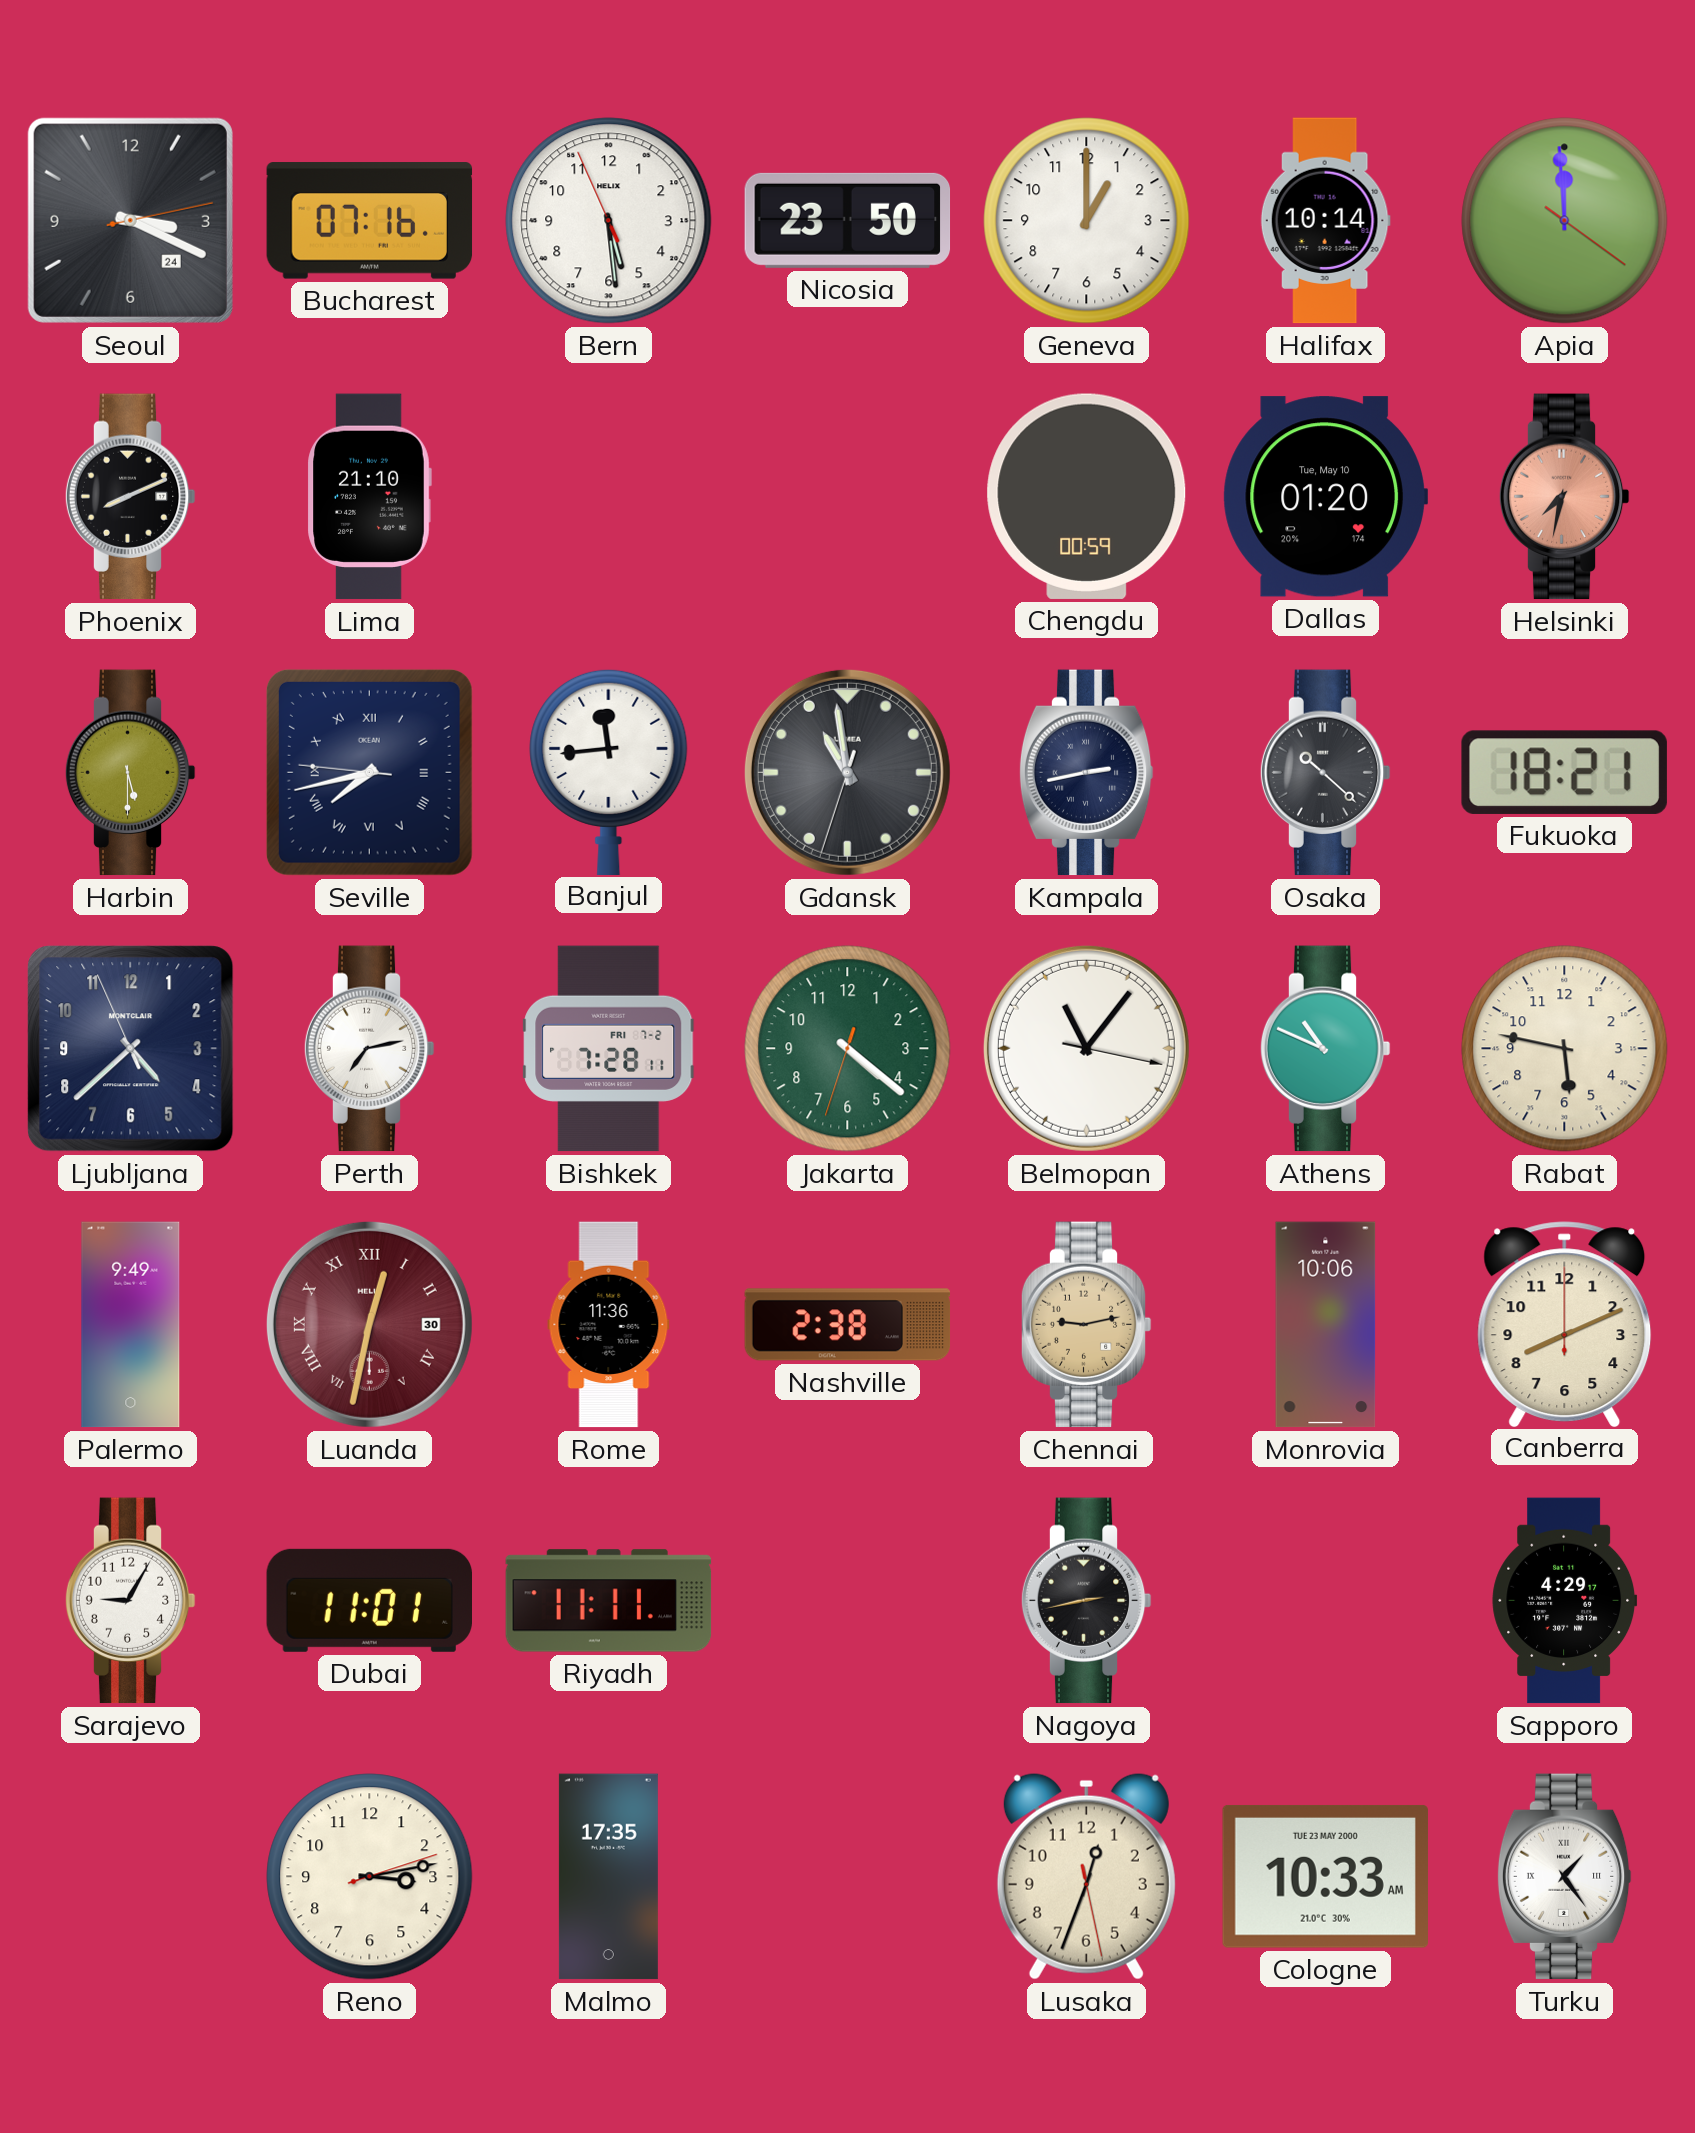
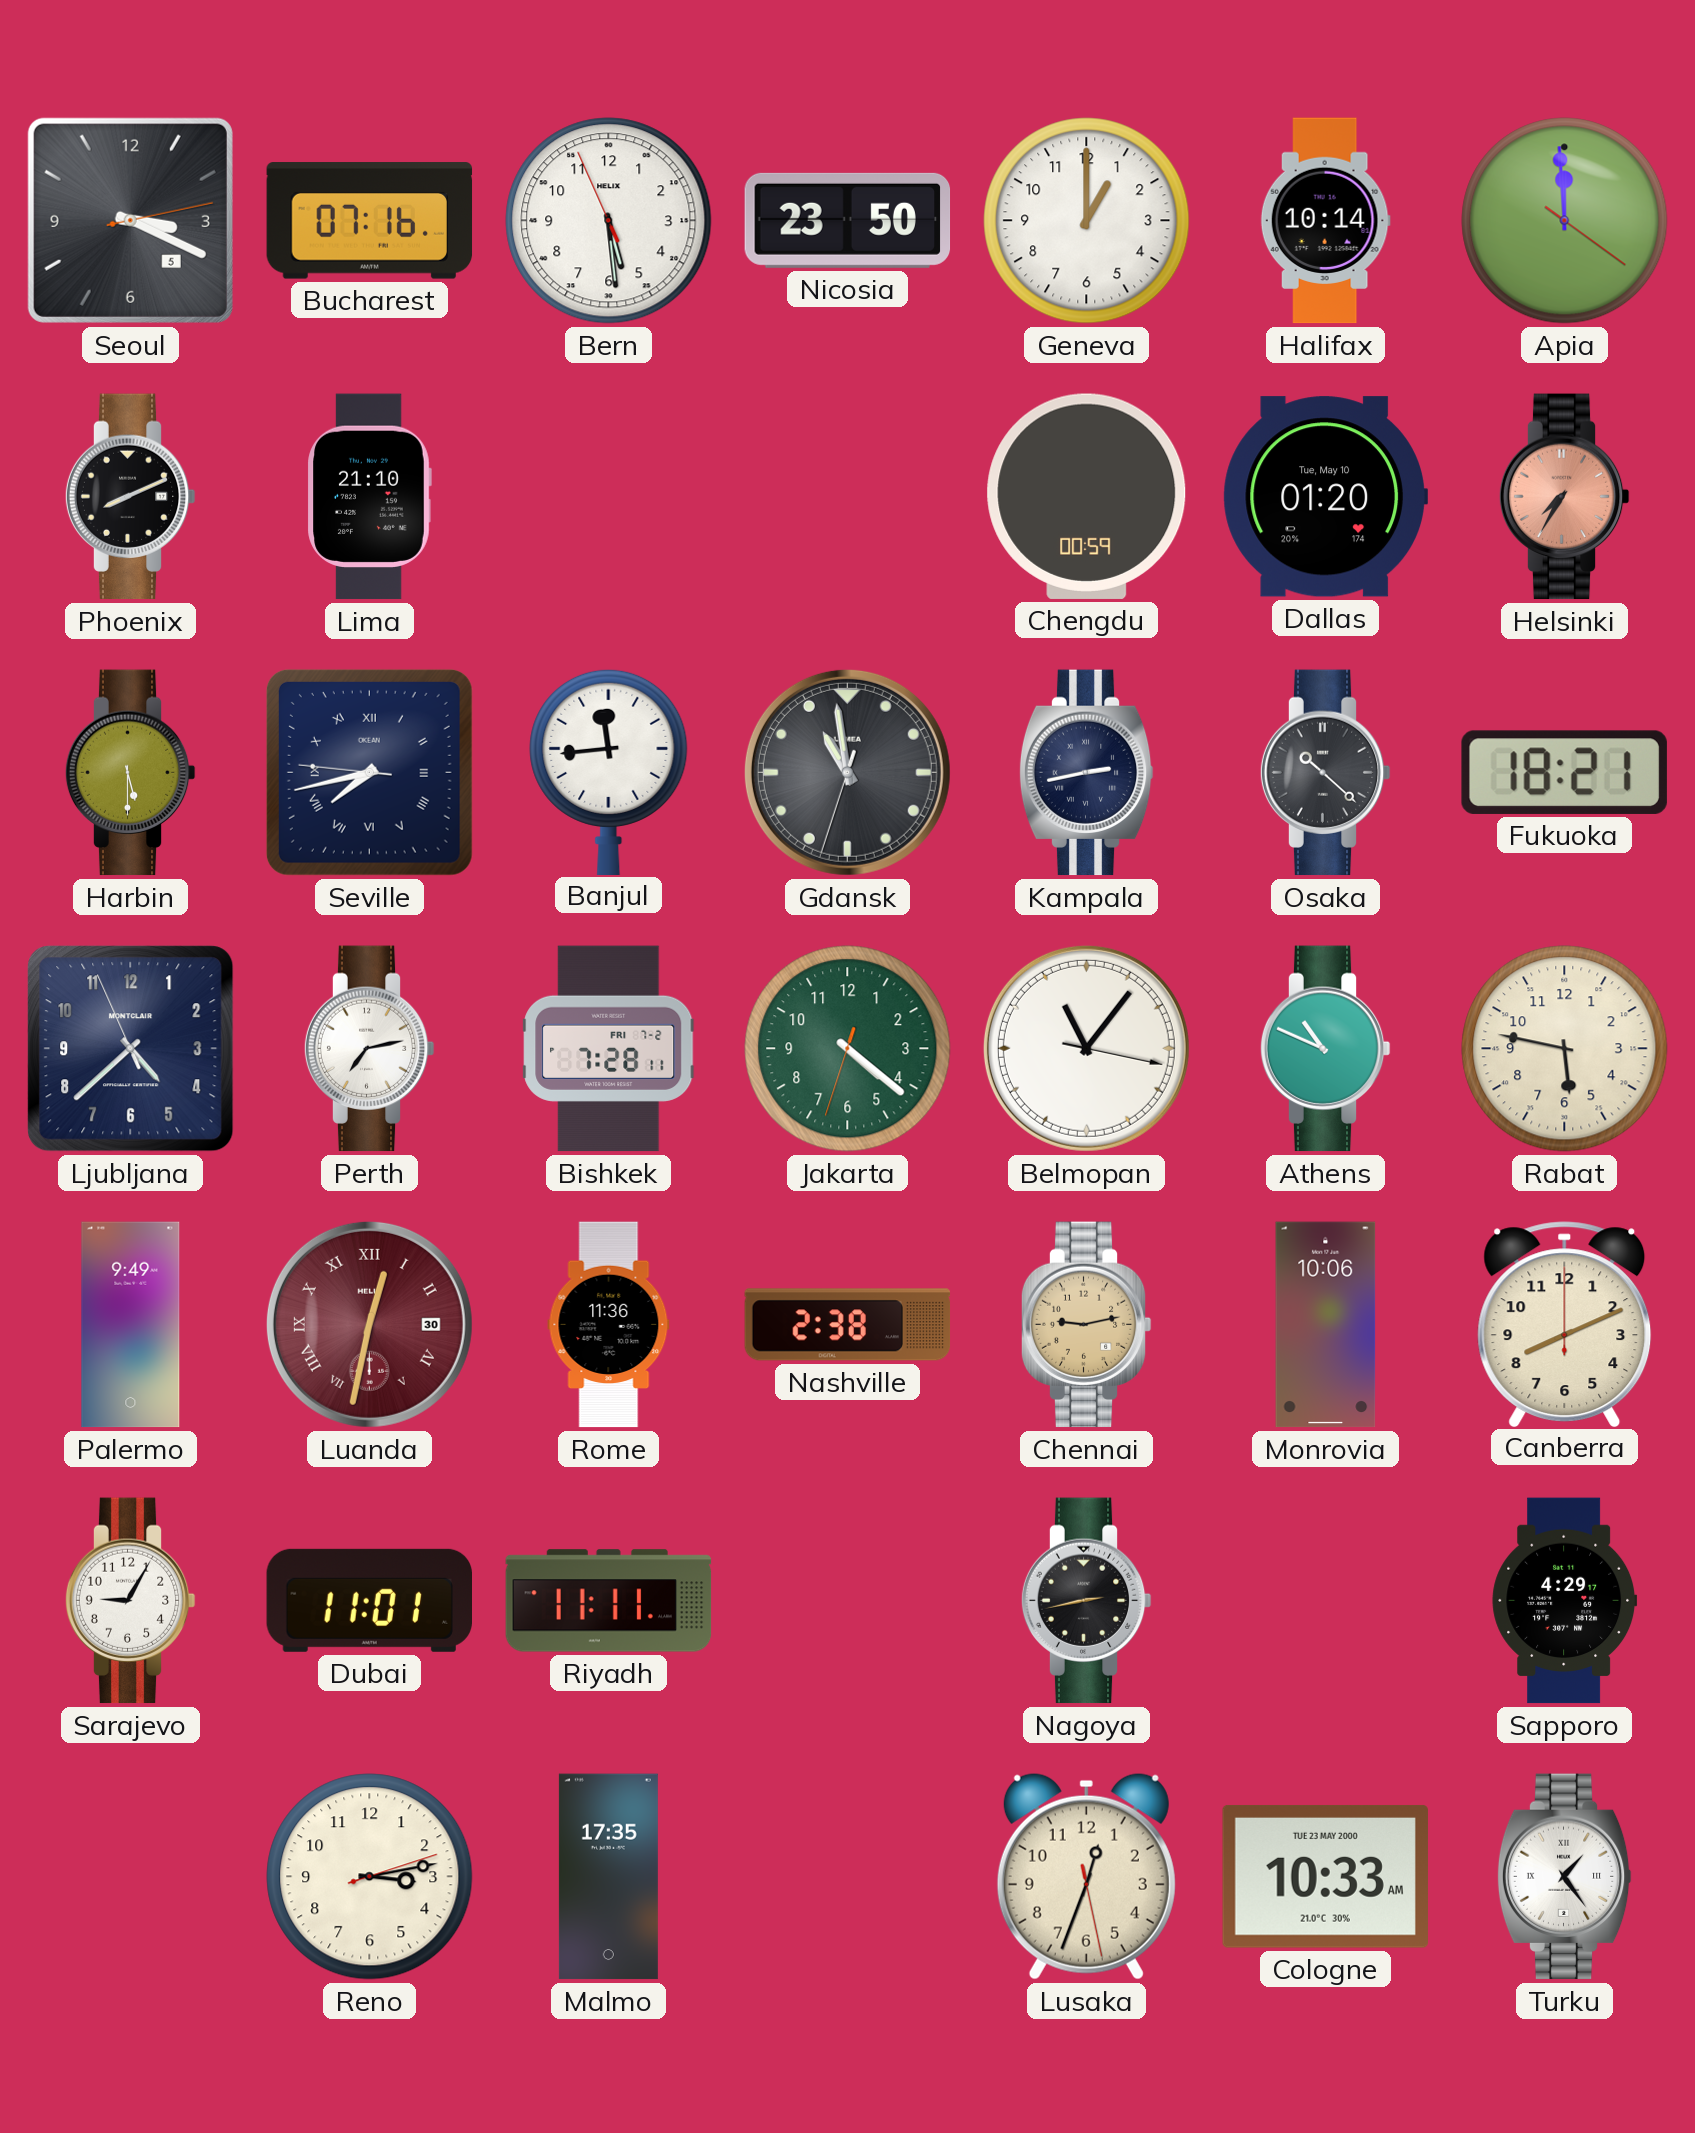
Seoul date: 24 -> 5
Helsinki: 7:32 -> 7:35
